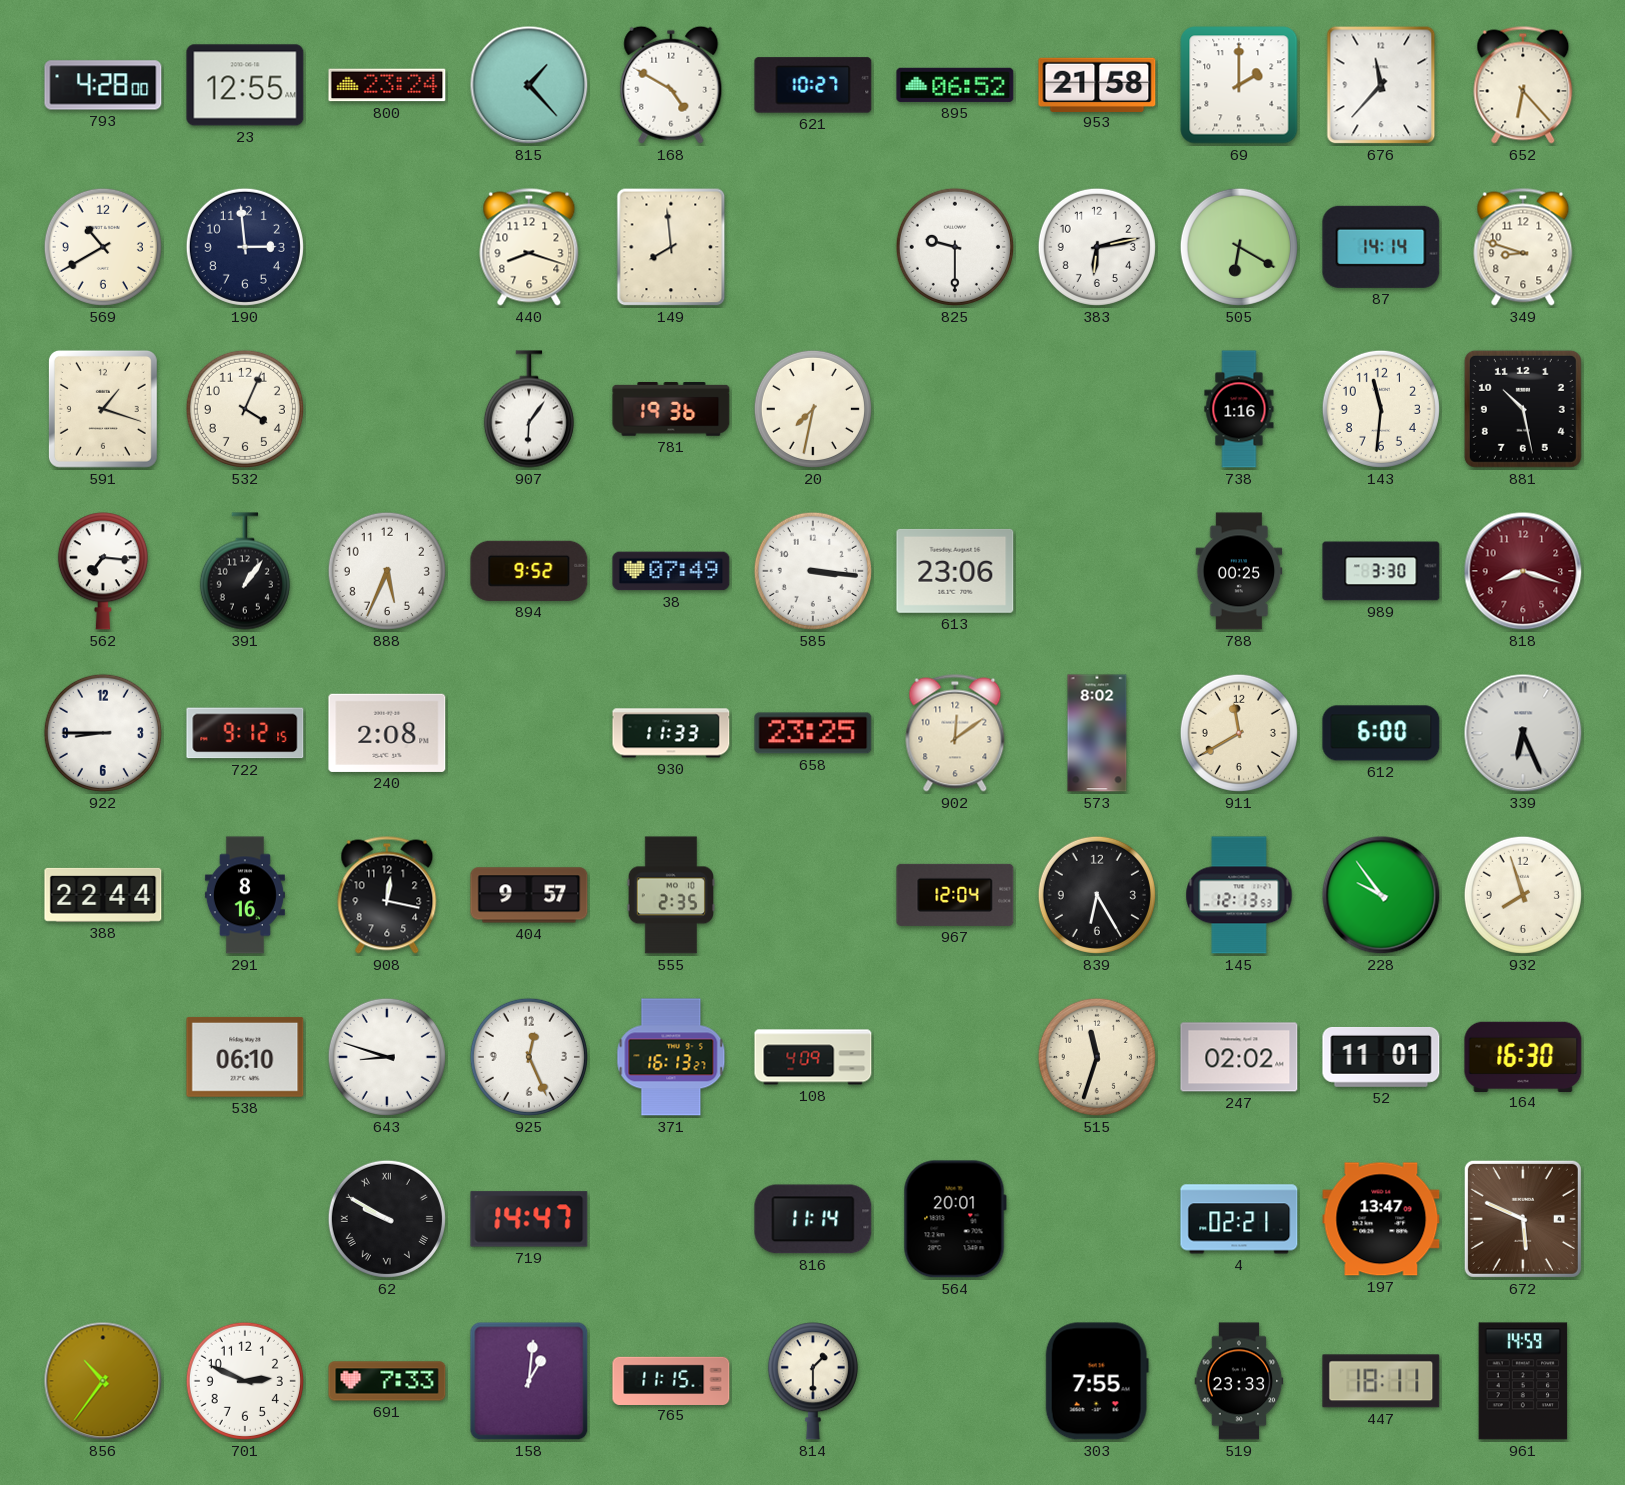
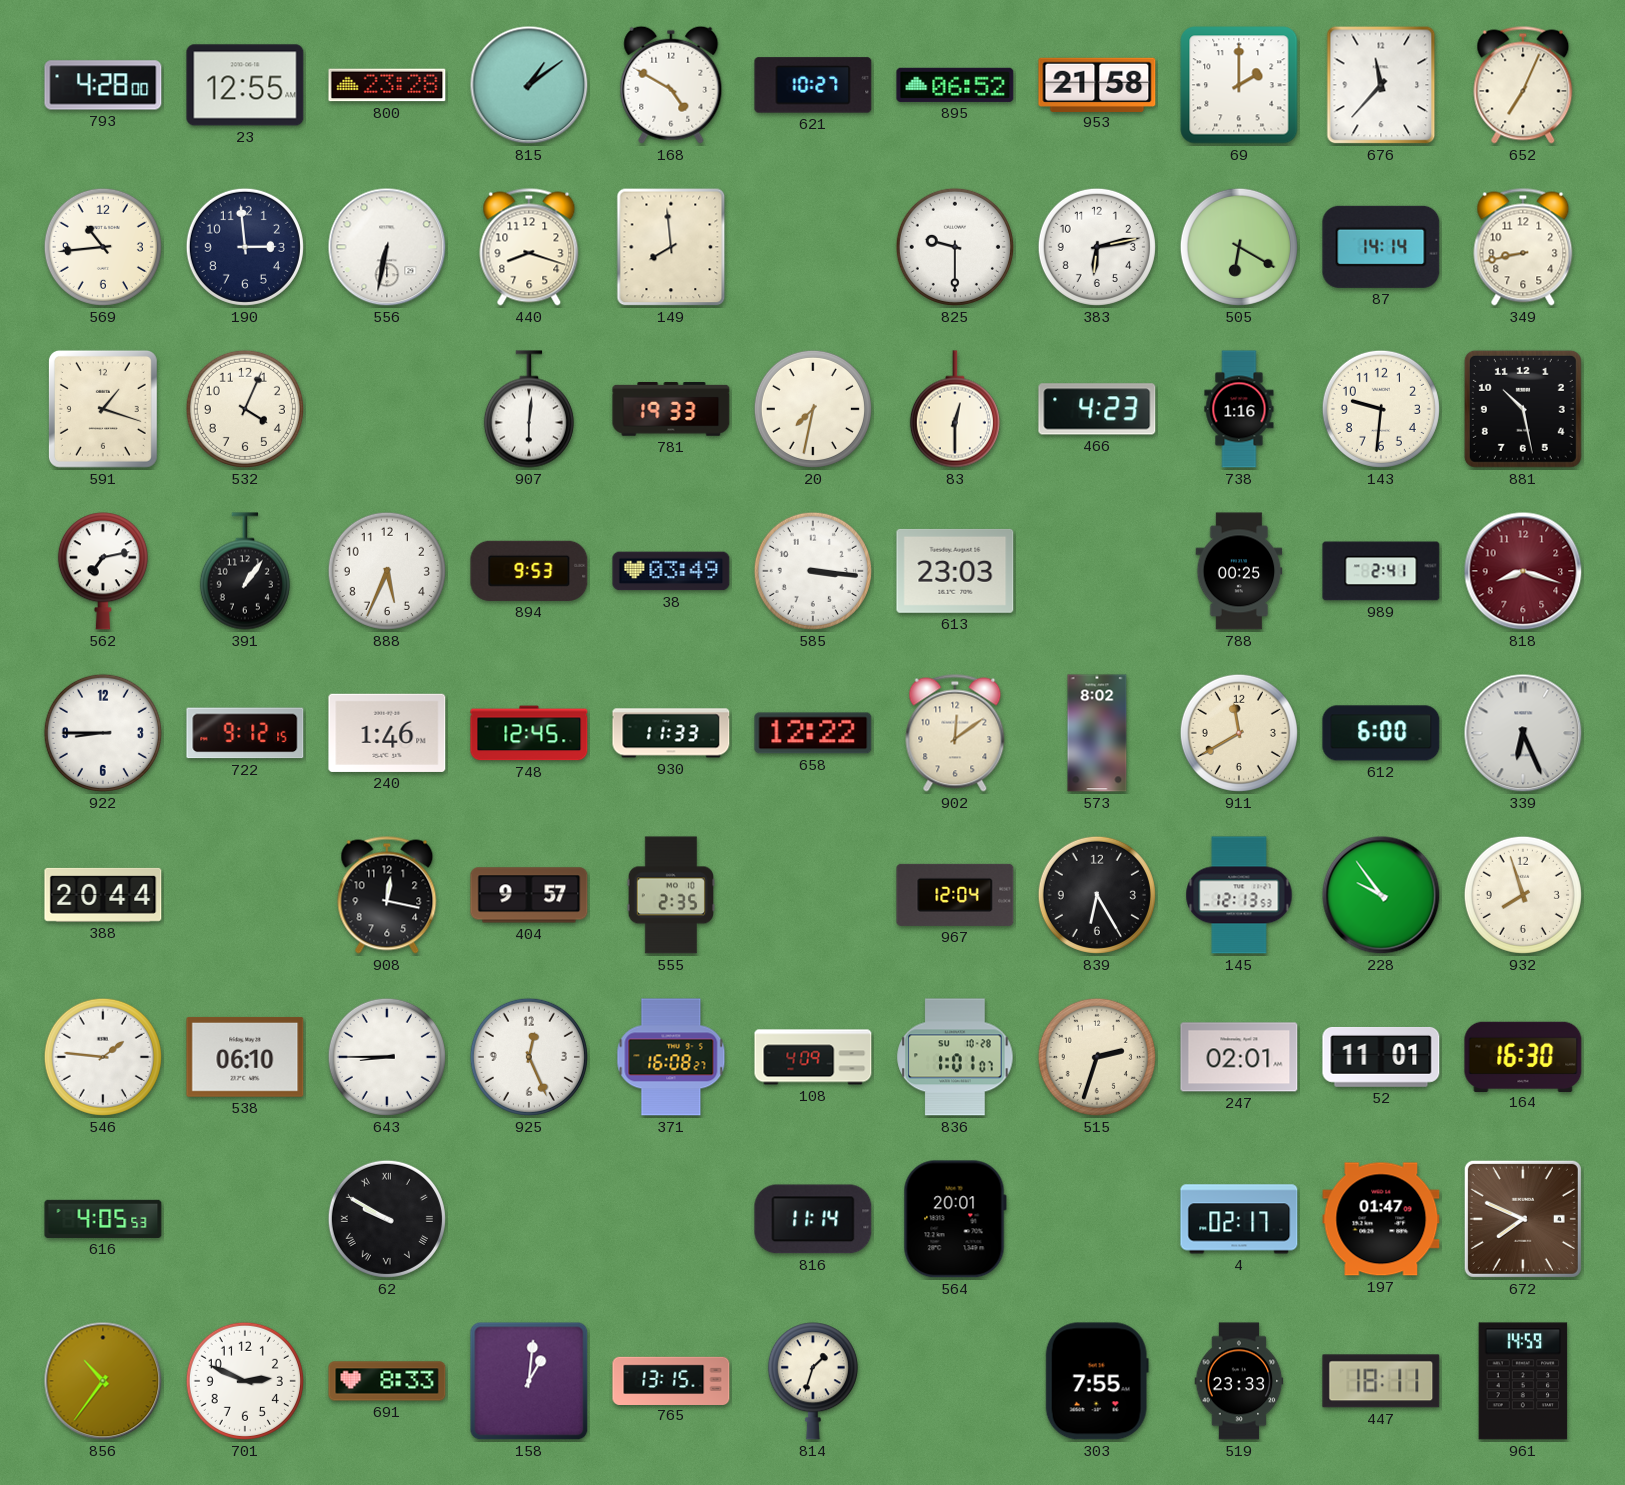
800: 23:24 -> 23:28
815: 1:23 -> 1:09
652: 6:23 -> 7:04
569: 10:40 -> 10:44
556: none -> 6:32
349: 8:48 -> 8:43
907: 6:06 -> 6:01
781: 19:36 -> 19:33
83: none -> 12:30
466: none -> 4:23
143: 11:31 -> 9:31
562: 7:16 -> 7:13
894: 9:52 -> 9:53
38: 07:49 -> 03:49
613: 23:06 -> 23:03
989: 3:30 -> 2:41
240: 2:08 -> 1:46
748: none -> 12:45
658: 23:25 -> 12:22
388: 22:44 -> 20:44
291: 8:16 -> none
546: none -> 1:46
643: 8:48 -> 8:45
371: 16:13 -> 16:08
836: none -> 1:01
515: 11:33 -> 2:33
247: 02:02 -> 02:01
616: none -> 4:05
719: 14:47 -> none
4: 02:21 -> 02:17
197: 13:47 -> 01:47
672: 5:49 -> 7:49
691: 7:33 -> 8:33
765: 11:15 -> 13:15
814: 1:30 -> 1:33
